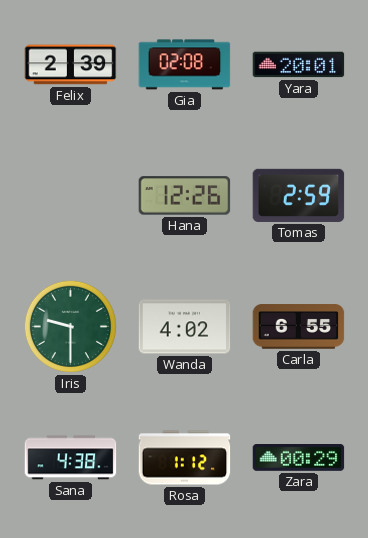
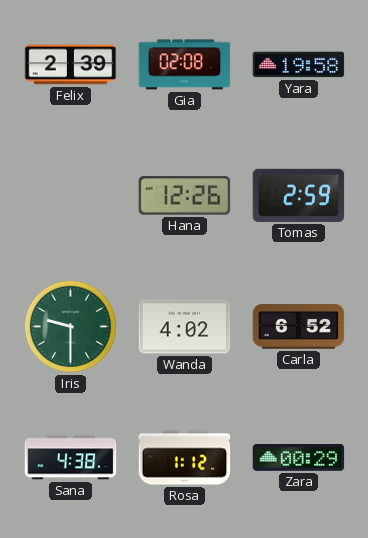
Yara: 20:01 -> 19:58
Carla: 6:55 -> 6:52
